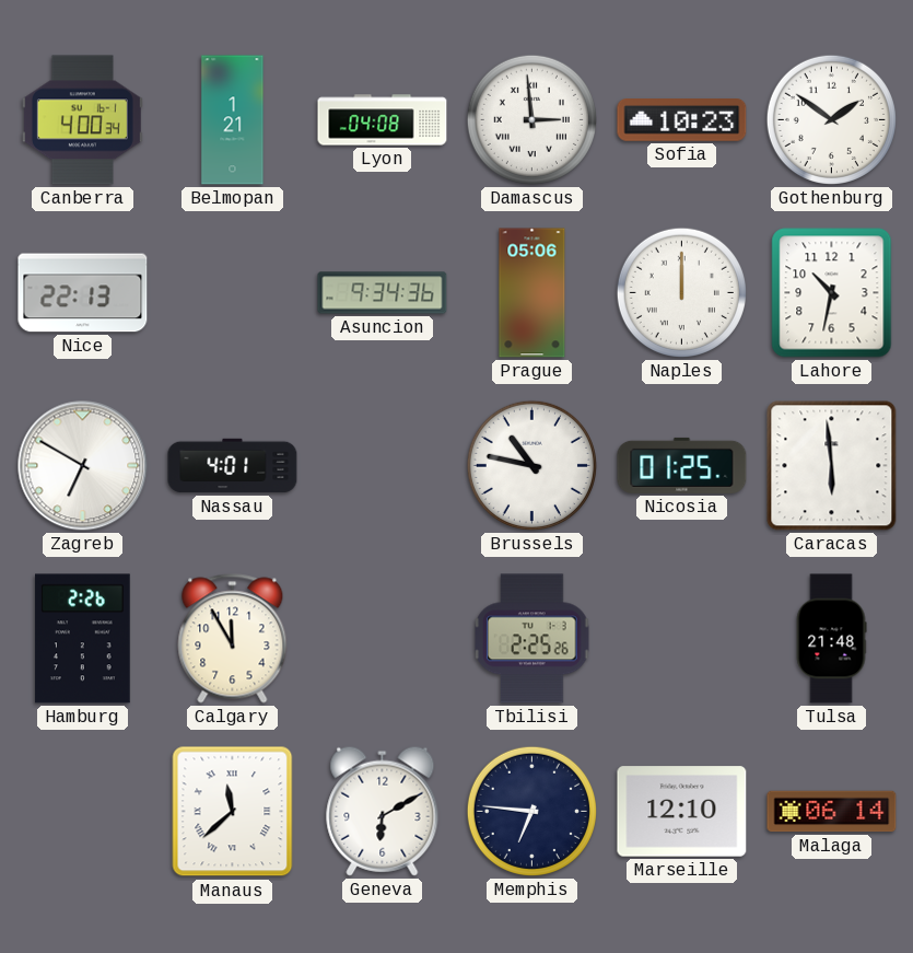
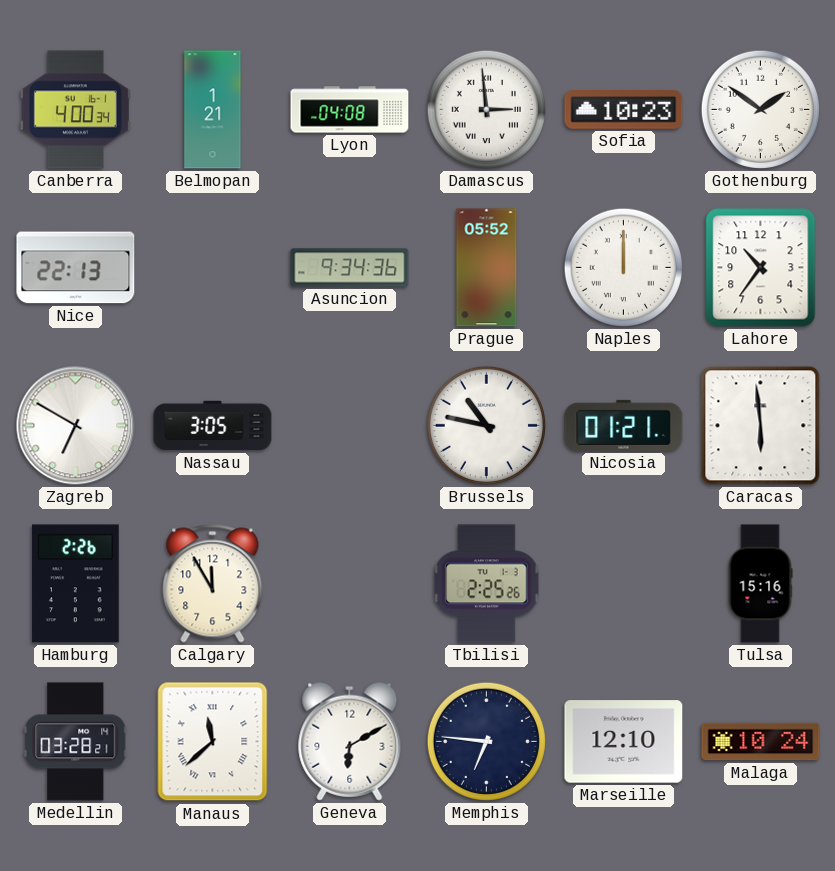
Prague: 05:06 -> 05:52
Lahore: 10:32 -> 10:36
Nassau: 4:01 -> 3:05
Nicosia: 01:25 -> 01:21
Tulsa: 21:48 -> 15:16
Medellin: none -> 03:28
Malaga: 06:14 -> 10:24
